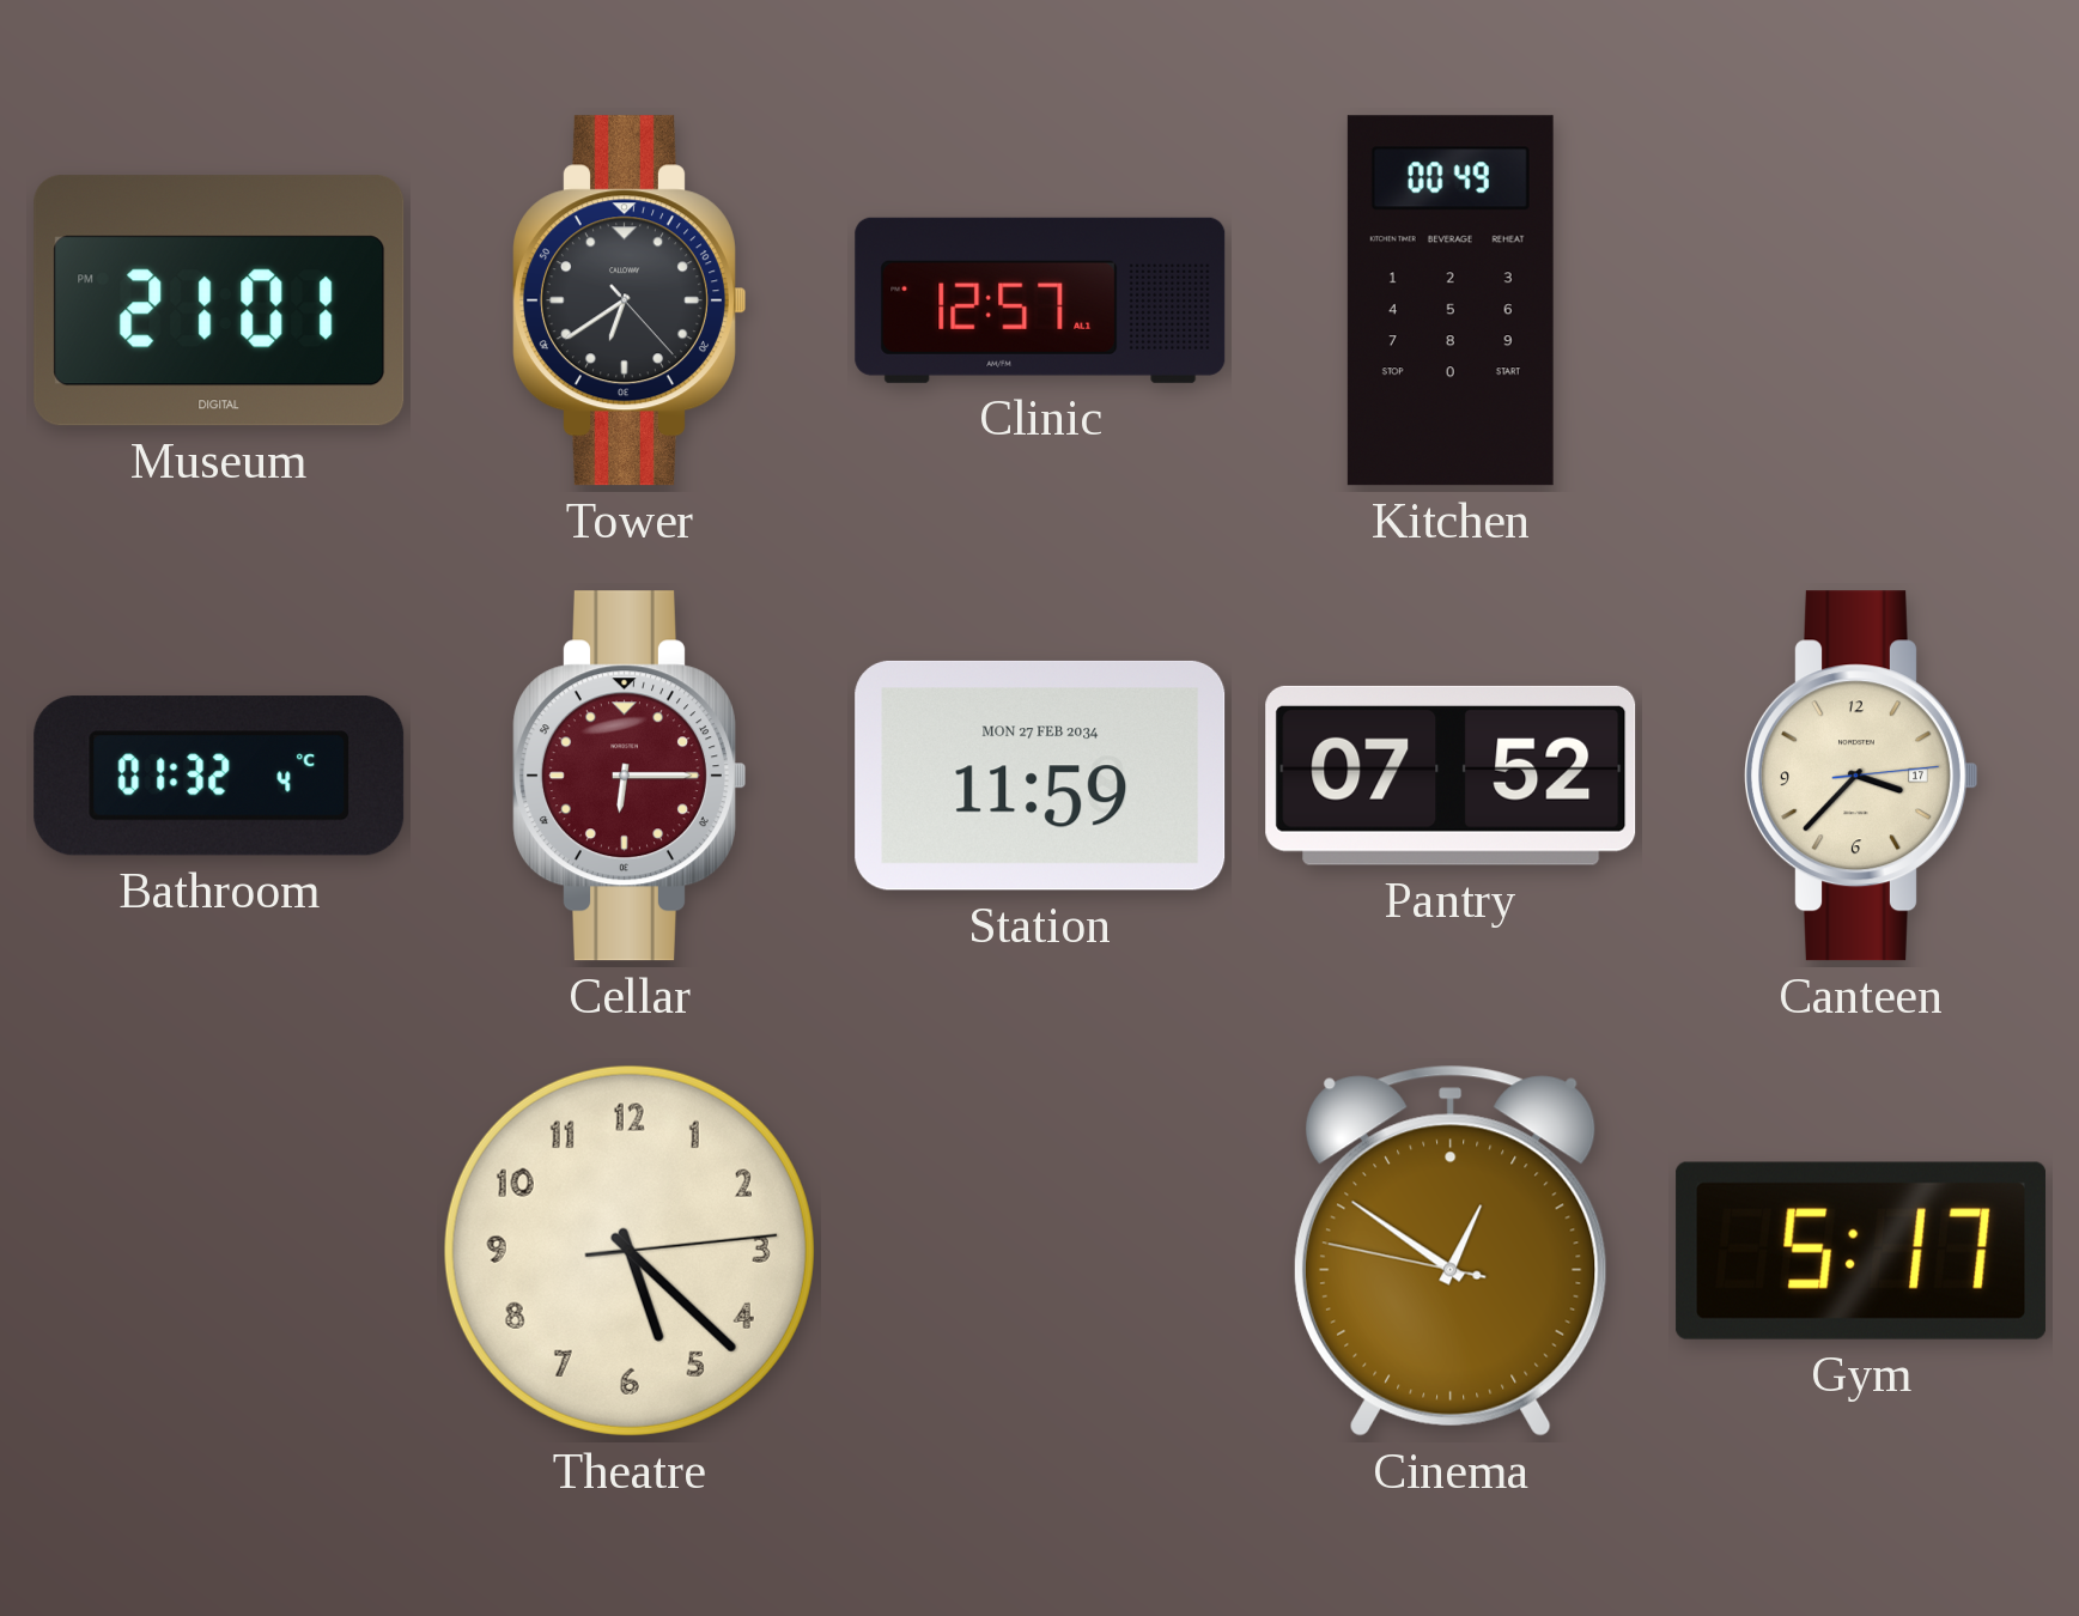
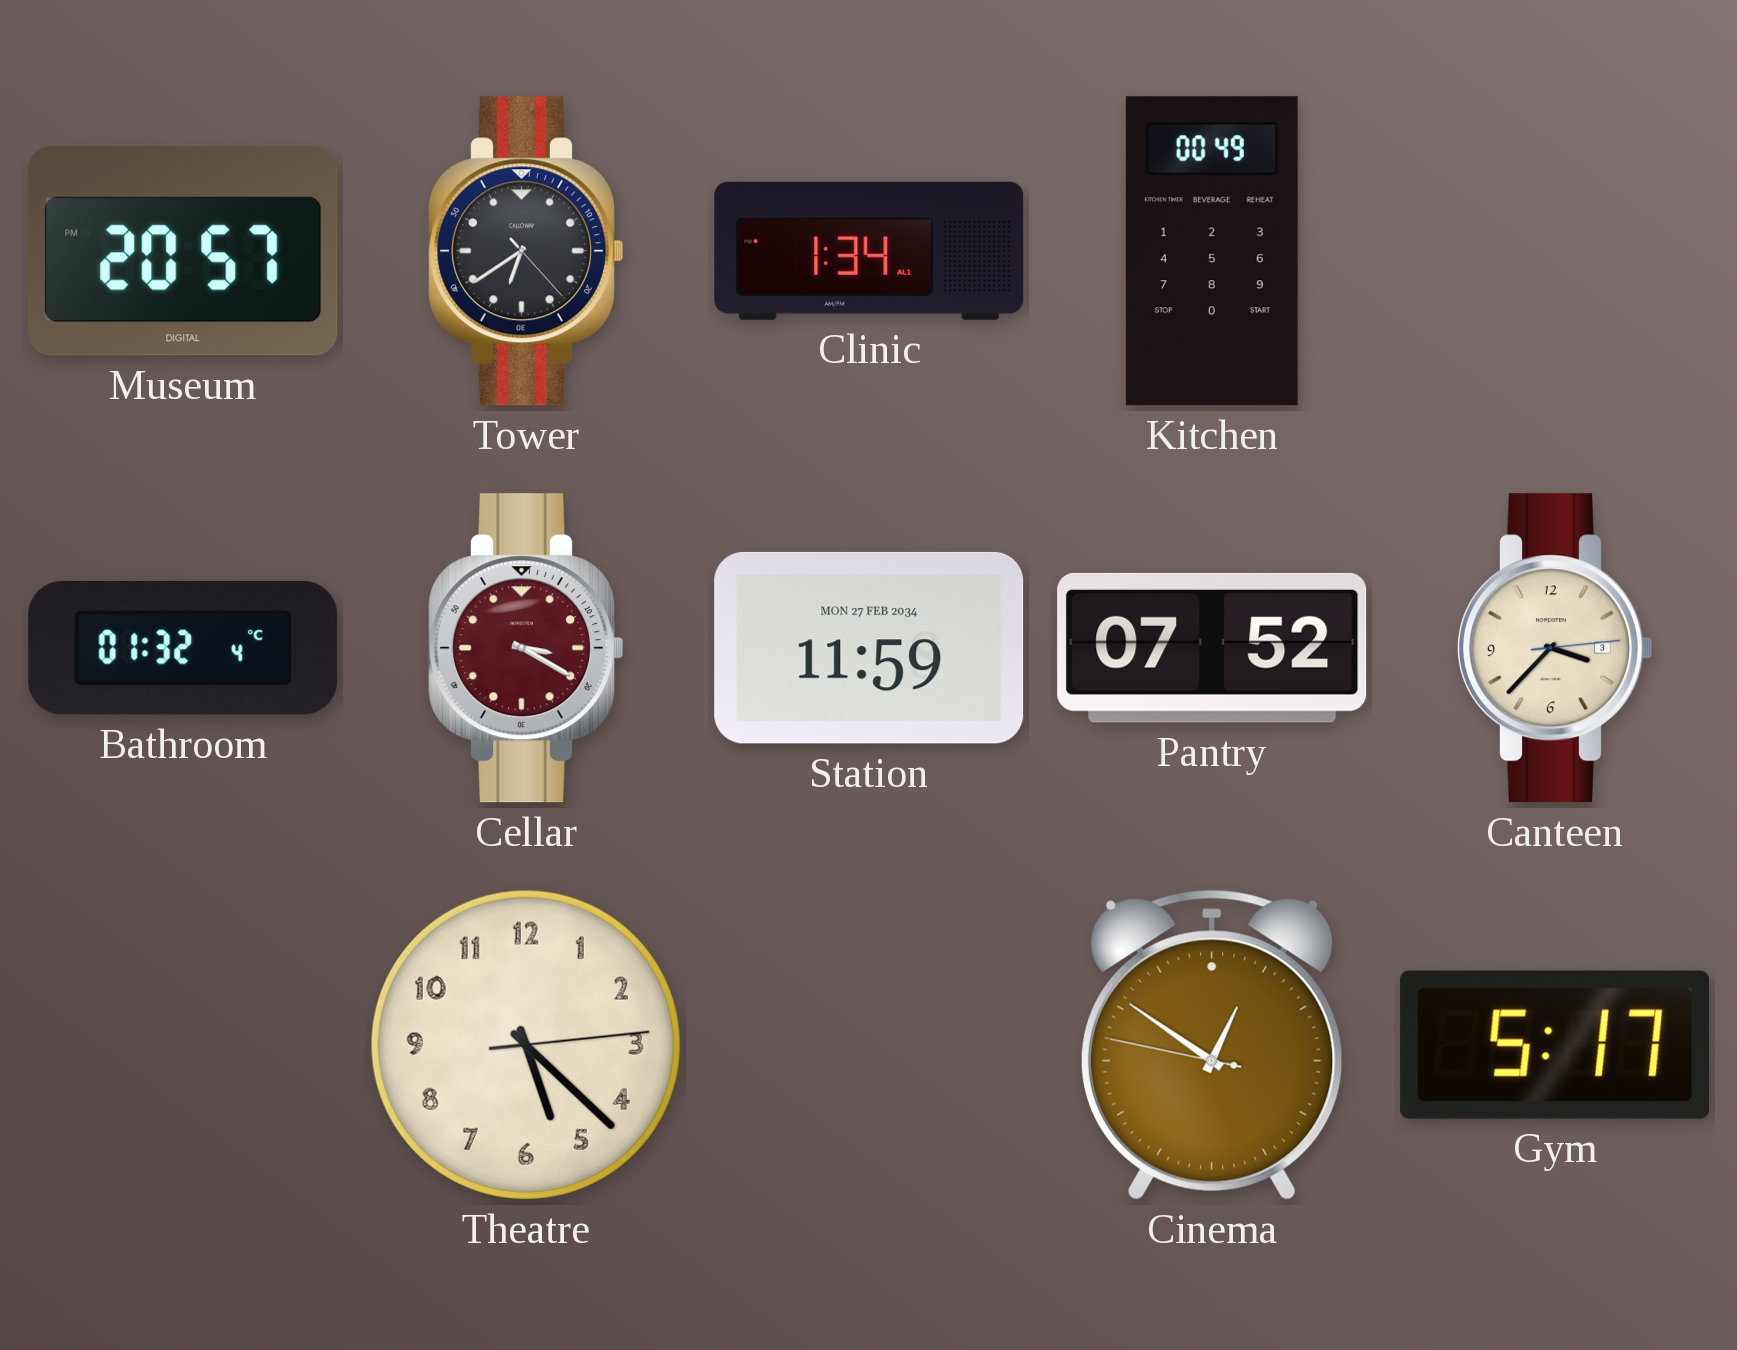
Museum: 21:01 -> 20:57
Clinic: 12:57 -> 1:34
Cellar: 6:15 -> 3:20
Canteen date: 17 -> 3
